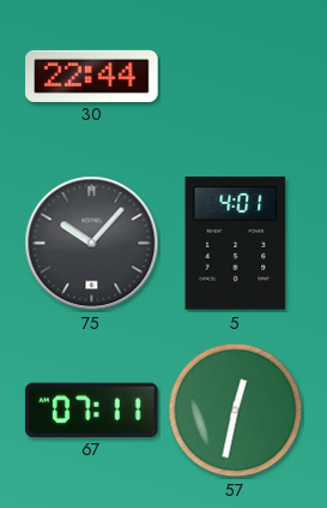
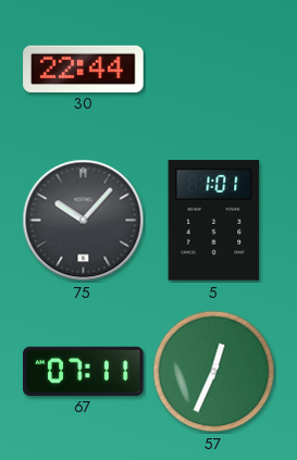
5: 4:01 -> 1:01
57: 12:32 -> 12:34
